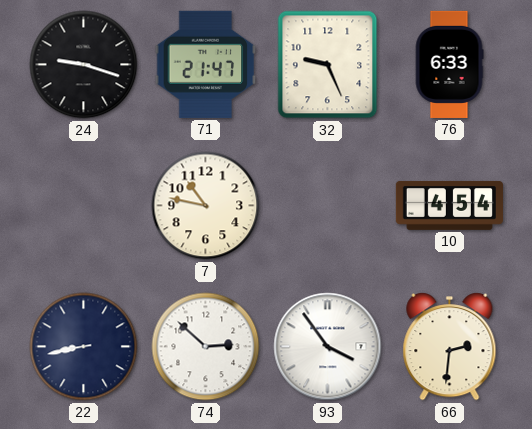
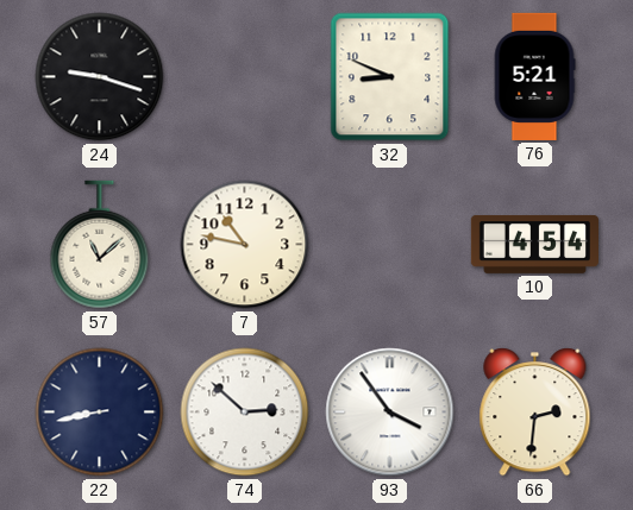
71: 21:47 -> none
32: 9:26 -> 8:49
76: 6:33 -> 5:21
57: none -> 11:08
